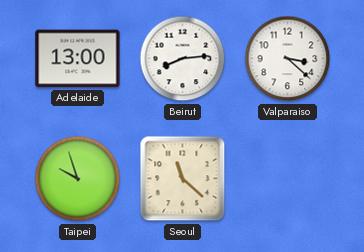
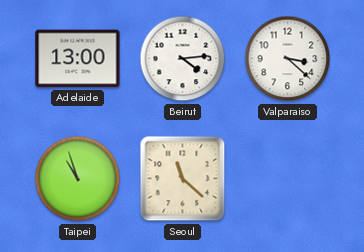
Beirut: 8:14 -> 4:14
Taipei: 9:57 -> 10:57
